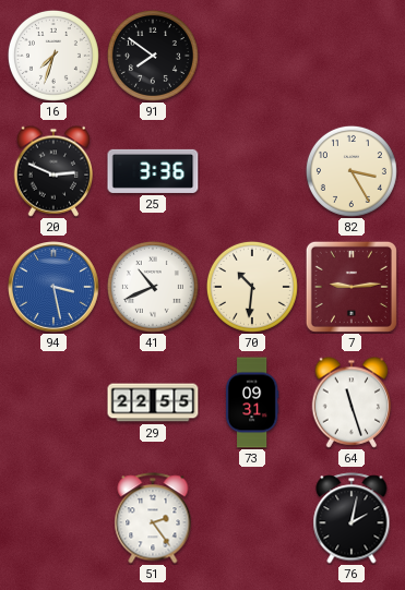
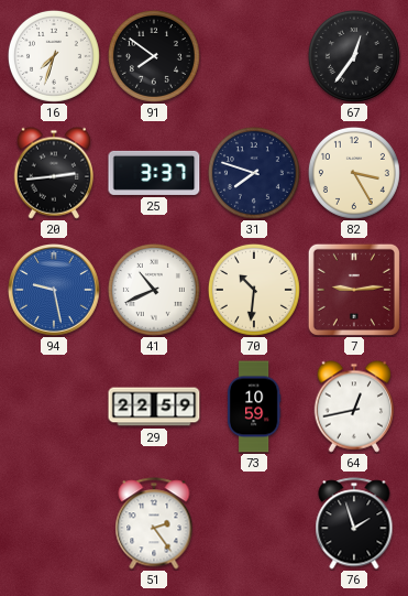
67: none -> 12:36
20: 2:49 -> 2:44
25: 3:36 -> 3:37
31: none -> 7:48
94: 3:28 -> 9:28
29: 22:55 -> 22:59
73: 09:31 -> 10:59
64: 11:27 -> 12:43
76: 2:02 -> 1:57
